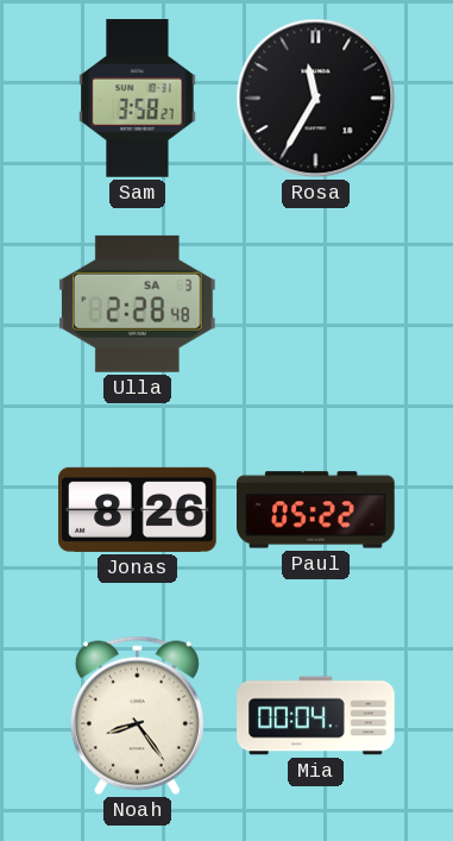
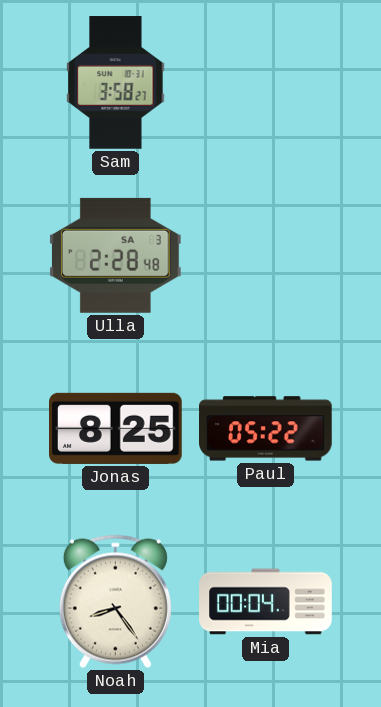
Rosa: 11:35 -> none
Jonas: 8:26 -> 8:25
